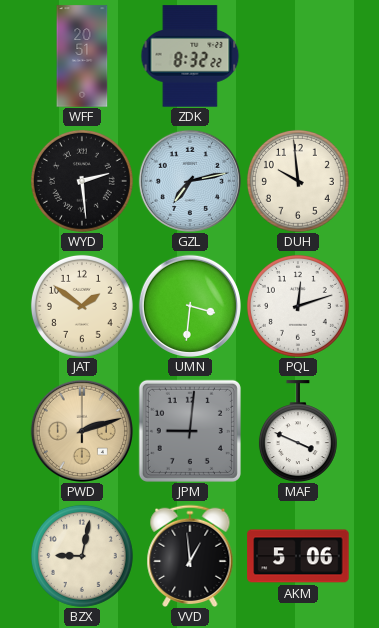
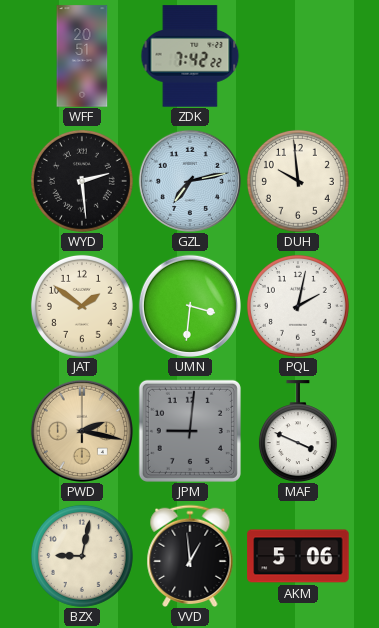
ZDK: 8:32 -> 7:42
PQL: 12:12 -> 2:02
PWD: 2:12 -> 2:17
